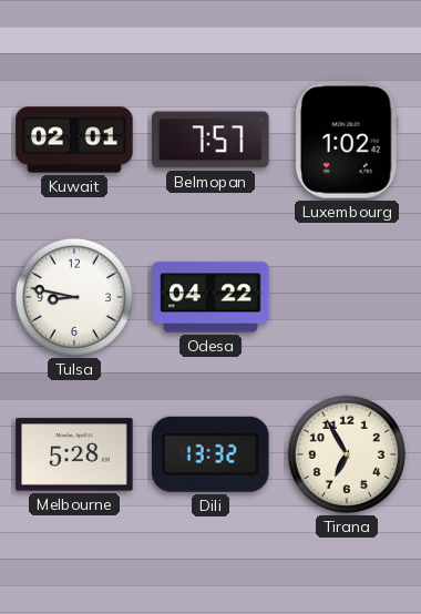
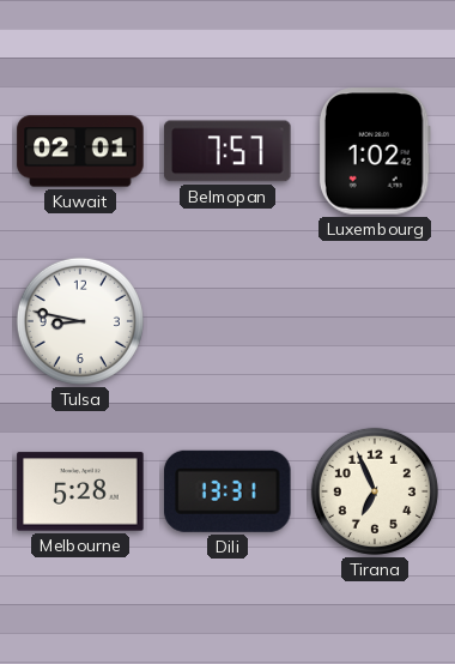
Odesa: 04:22 -> none
Dili: 13:32 -> 13:31
Tirana: 6:55 -> 6:56
